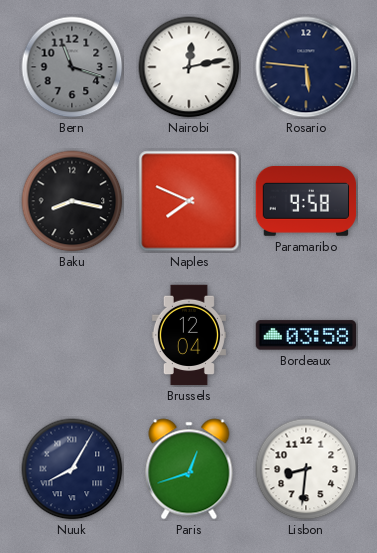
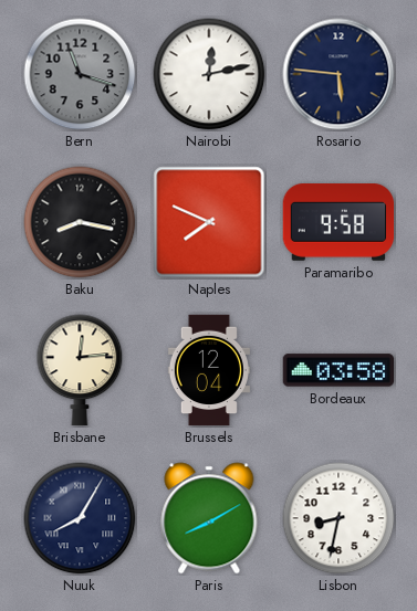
Brisbane: none -> 12:14
Paris: 12:42 -> 8:10
Lisbon: 8:31 -> 8:32
